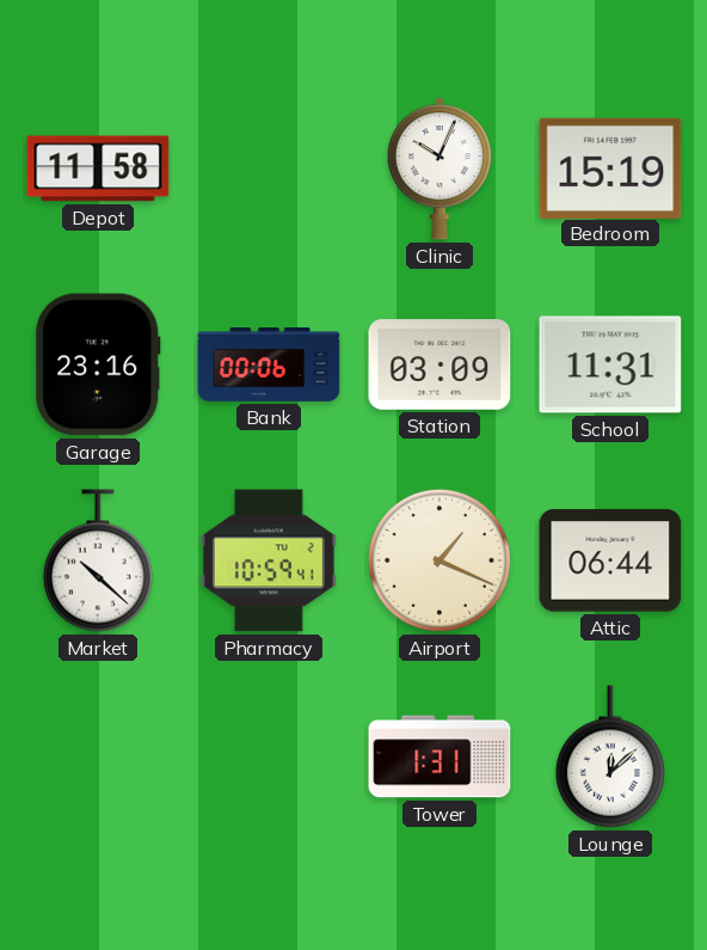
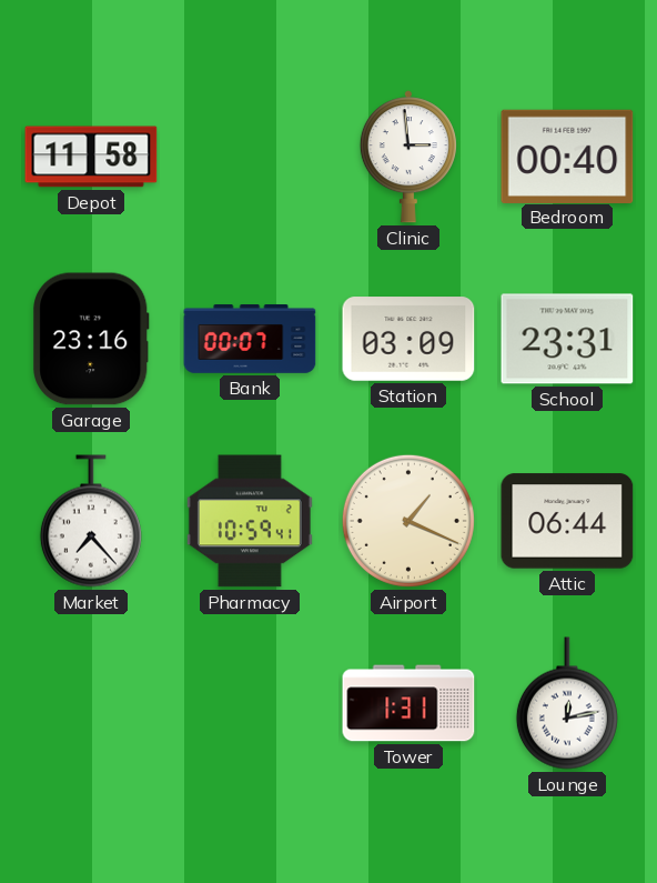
Clinic: 10:04 -> 2:59
Bedroom: 15:19 -> 00:40
Bank: 00:06 -> 00:07
School: 11:31 -> 23:31
Market: 10:22 -> 7:23
Lounge: 12:08 -> 12:13
